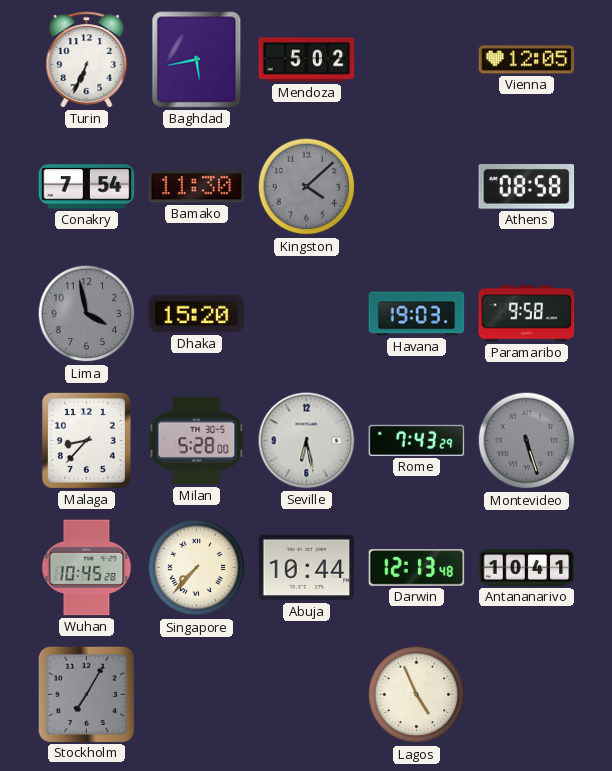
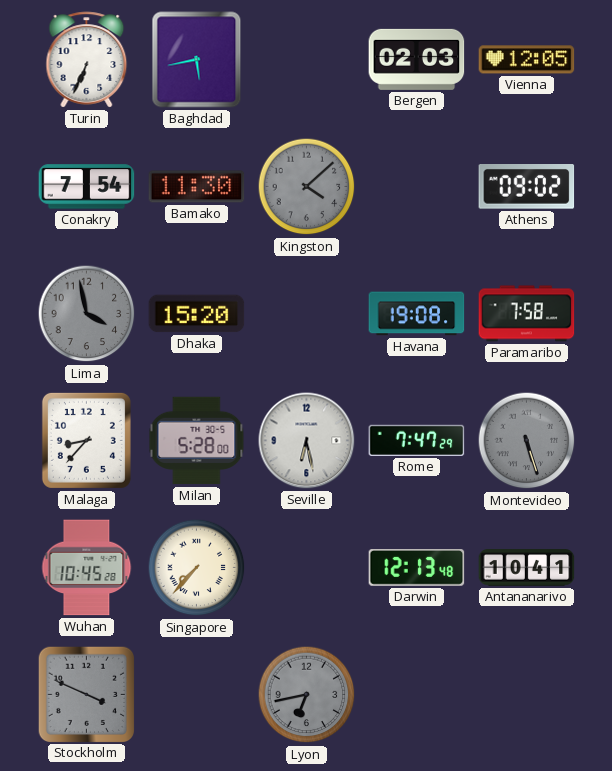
Mendoza: 5:02 -> none
Bergen: none -> 02:03
Athens: 08:58 -> 09:02
Havana: 19:03 -> 19:08
Paramaribo: 9:58 -> 7:58
Rome: 7:43 -> 7:47
Abuja: 10:44 -> none
Stockholm: 7:05 -> 3:49
Lyon: none -> 6:43
Lagos: 4:56 -> none
